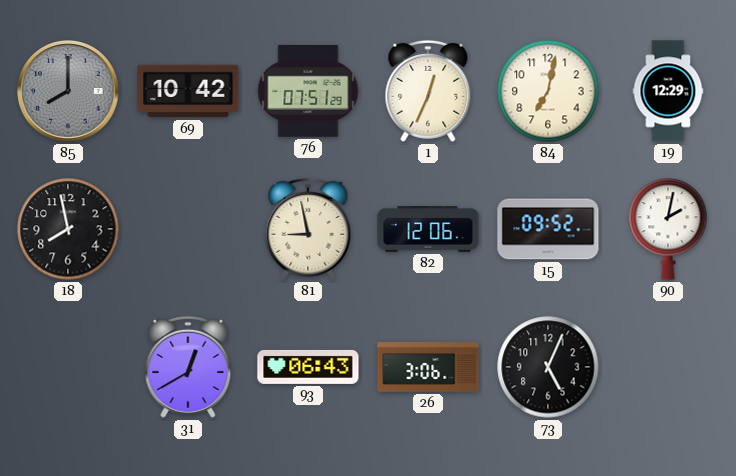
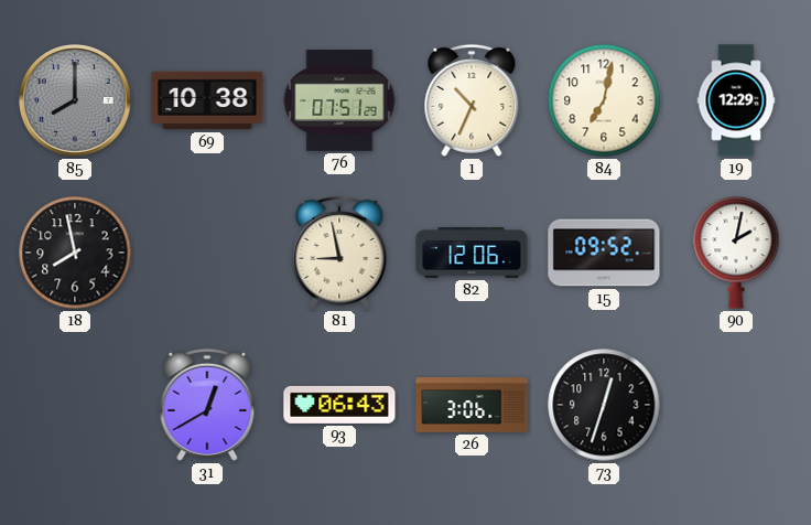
69: 10:42 -> 10:38
1: 12:34 -> 10:34
73: 5:04 -> 12:33
